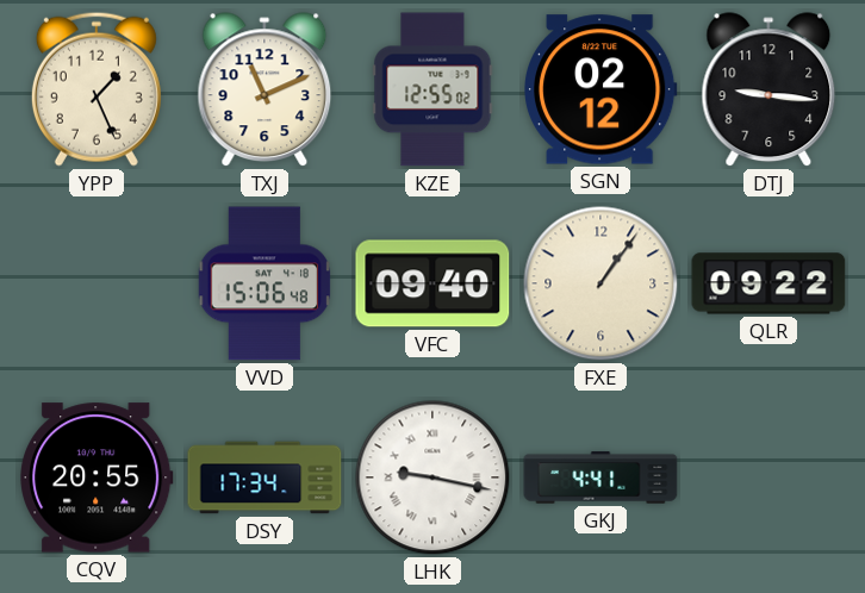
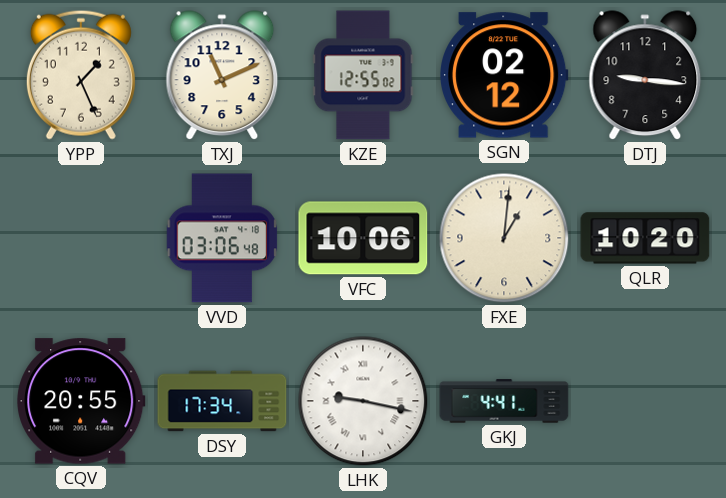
VVD: 15:06 -> 03:06
VFC: 09:40 -> 10:06
FXE: 1:06 -> 1:01
QLR: 09:22 -> 10:20
